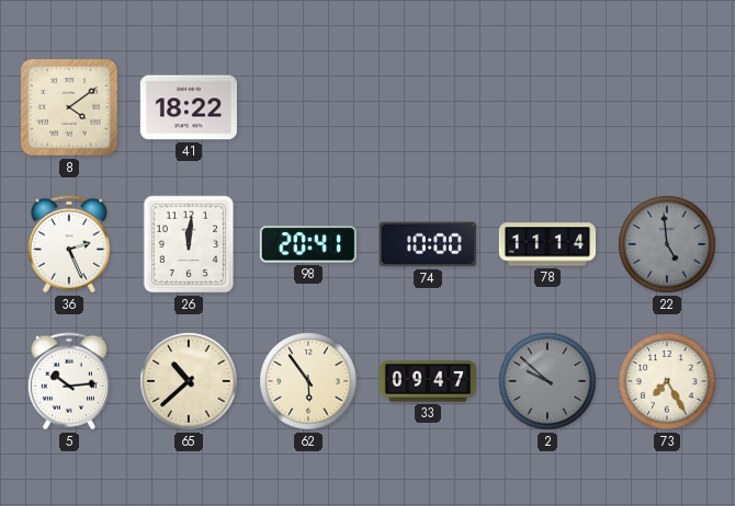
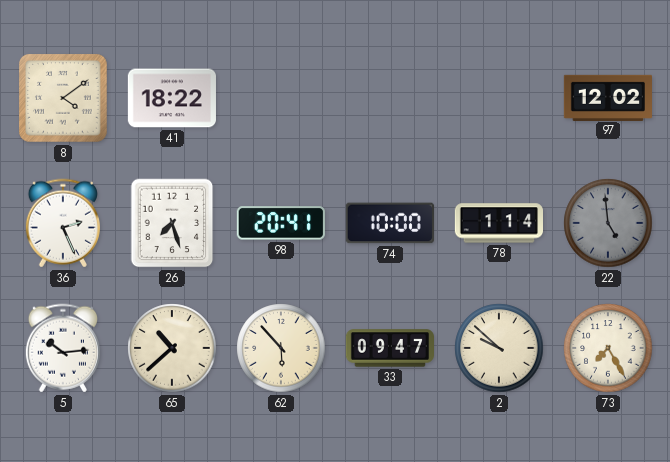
97: none -> 12:02
26: 12:01 -> 7:27
78: 11:14 -> 1:14
62: 5:54 -> 5:53
2 dial: grey -> cream
